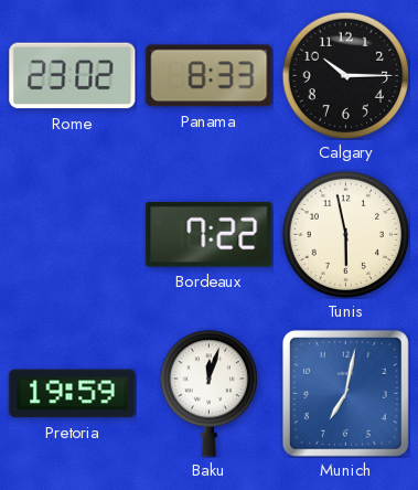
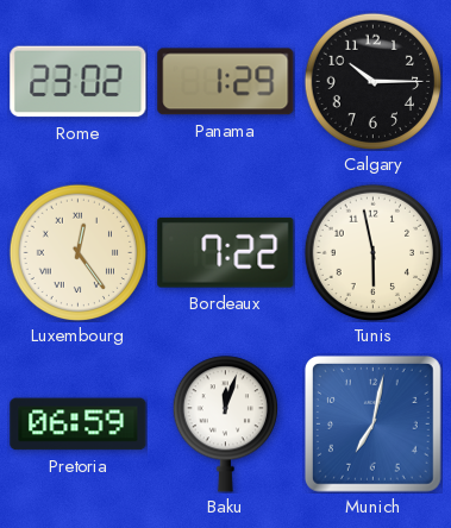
Panama: 8:33 -> 1:29
Luxembourg: none -> 12:24
Pretoria: 19:59 -> 06:59
